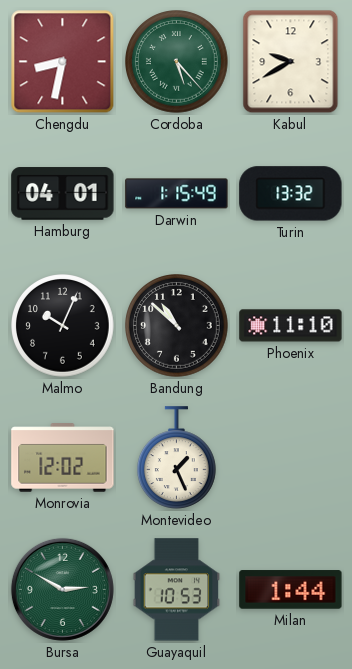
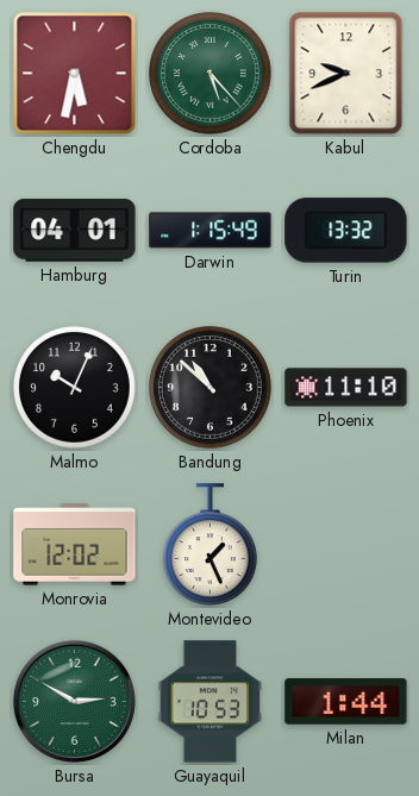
Chengdu: 8:32 -> 5:32
Kabul: 9:40 -> 9:41
